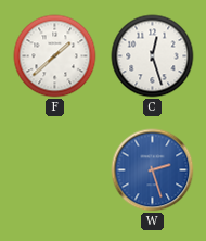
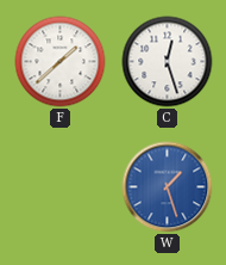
W: 2:27 -> 1:27
